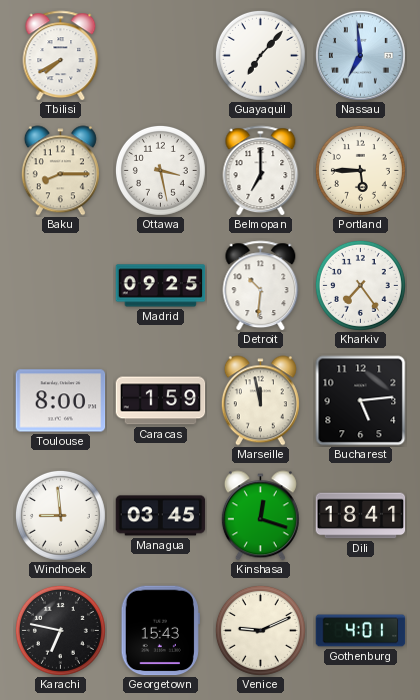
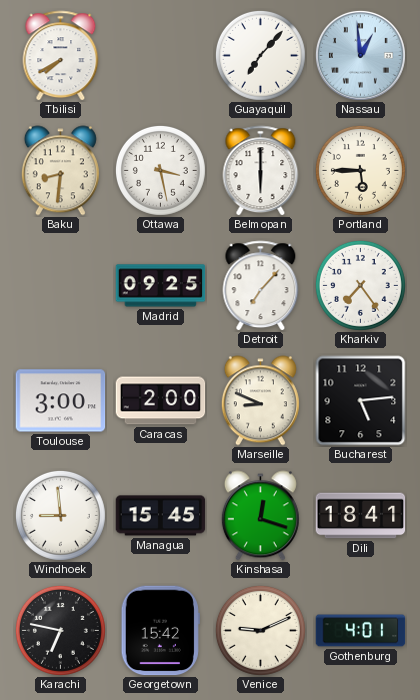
Nassau: 6:59 -> 12:59
Baku: 8:15 -> 8:31
Belmopan: 7:00 -> 6:00
Detroit: 10:31 -> 7:07
Toulouse: 8:00 -> 3:00
Caracas: 1:59 -> 2:00
Marseille: 11:58 -> 8:49
Managua: 03:45 -> 15:45
Georgetown: 15:43 -> 15:42
